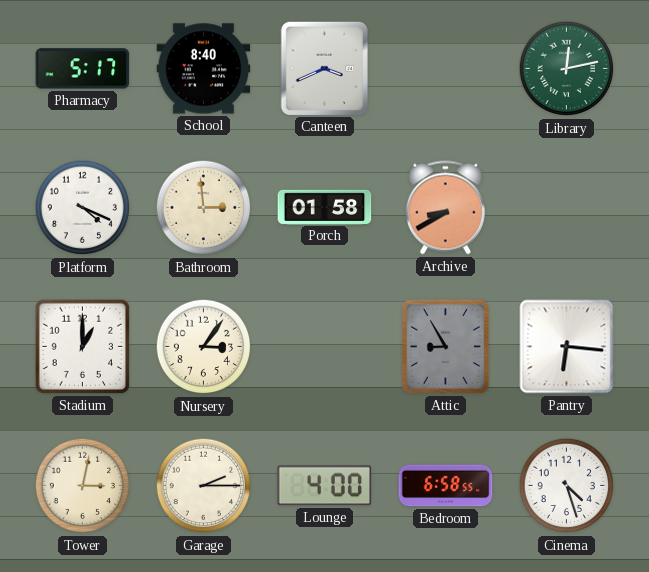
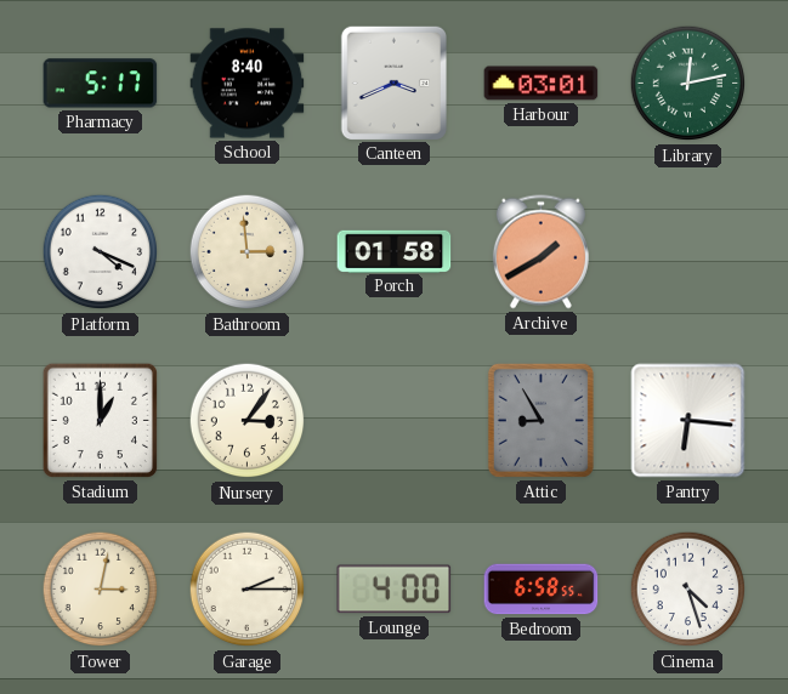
Harbour: none -> 03:01
Archive: 8:40 -> 1:40
